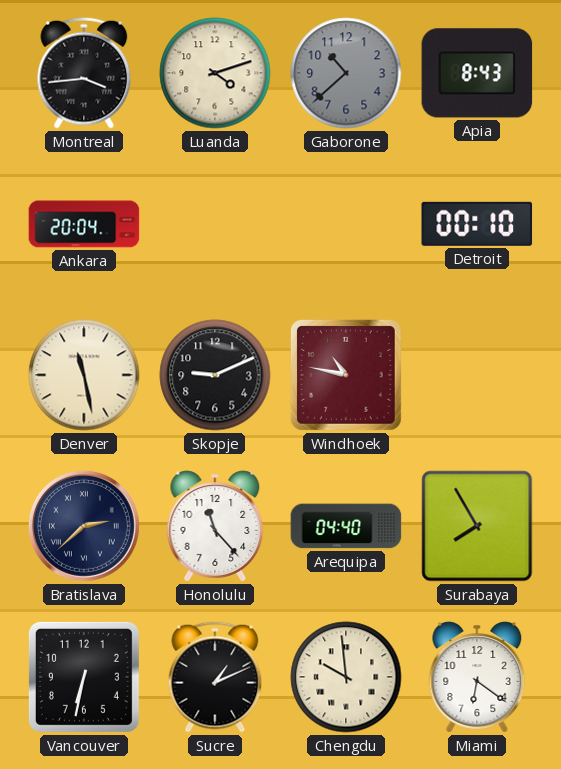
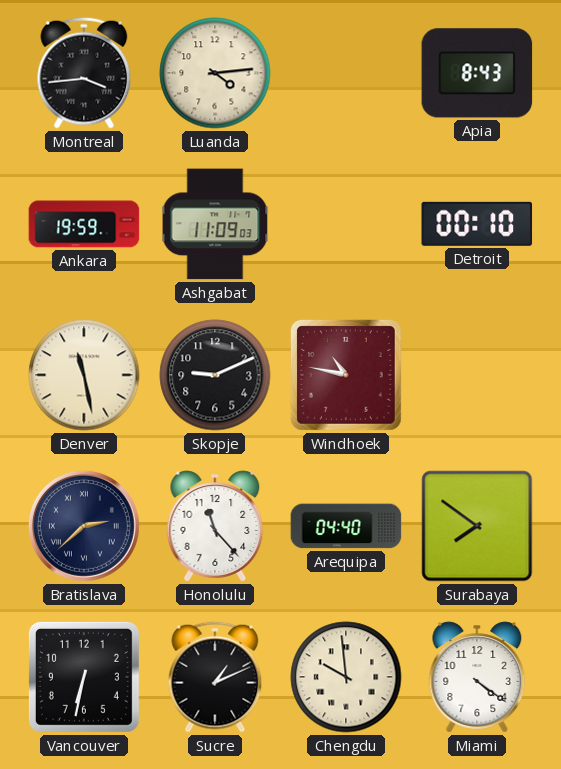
Luanda: 4:12 -> 4:14
Gaborone: 10:38 -> none
Ankara: 20:04 -> 19:59
Ashgabat: none -> 11:09
Surabaya: 7:55 -> 7:51
Miami: 6:21 -> 4:21
